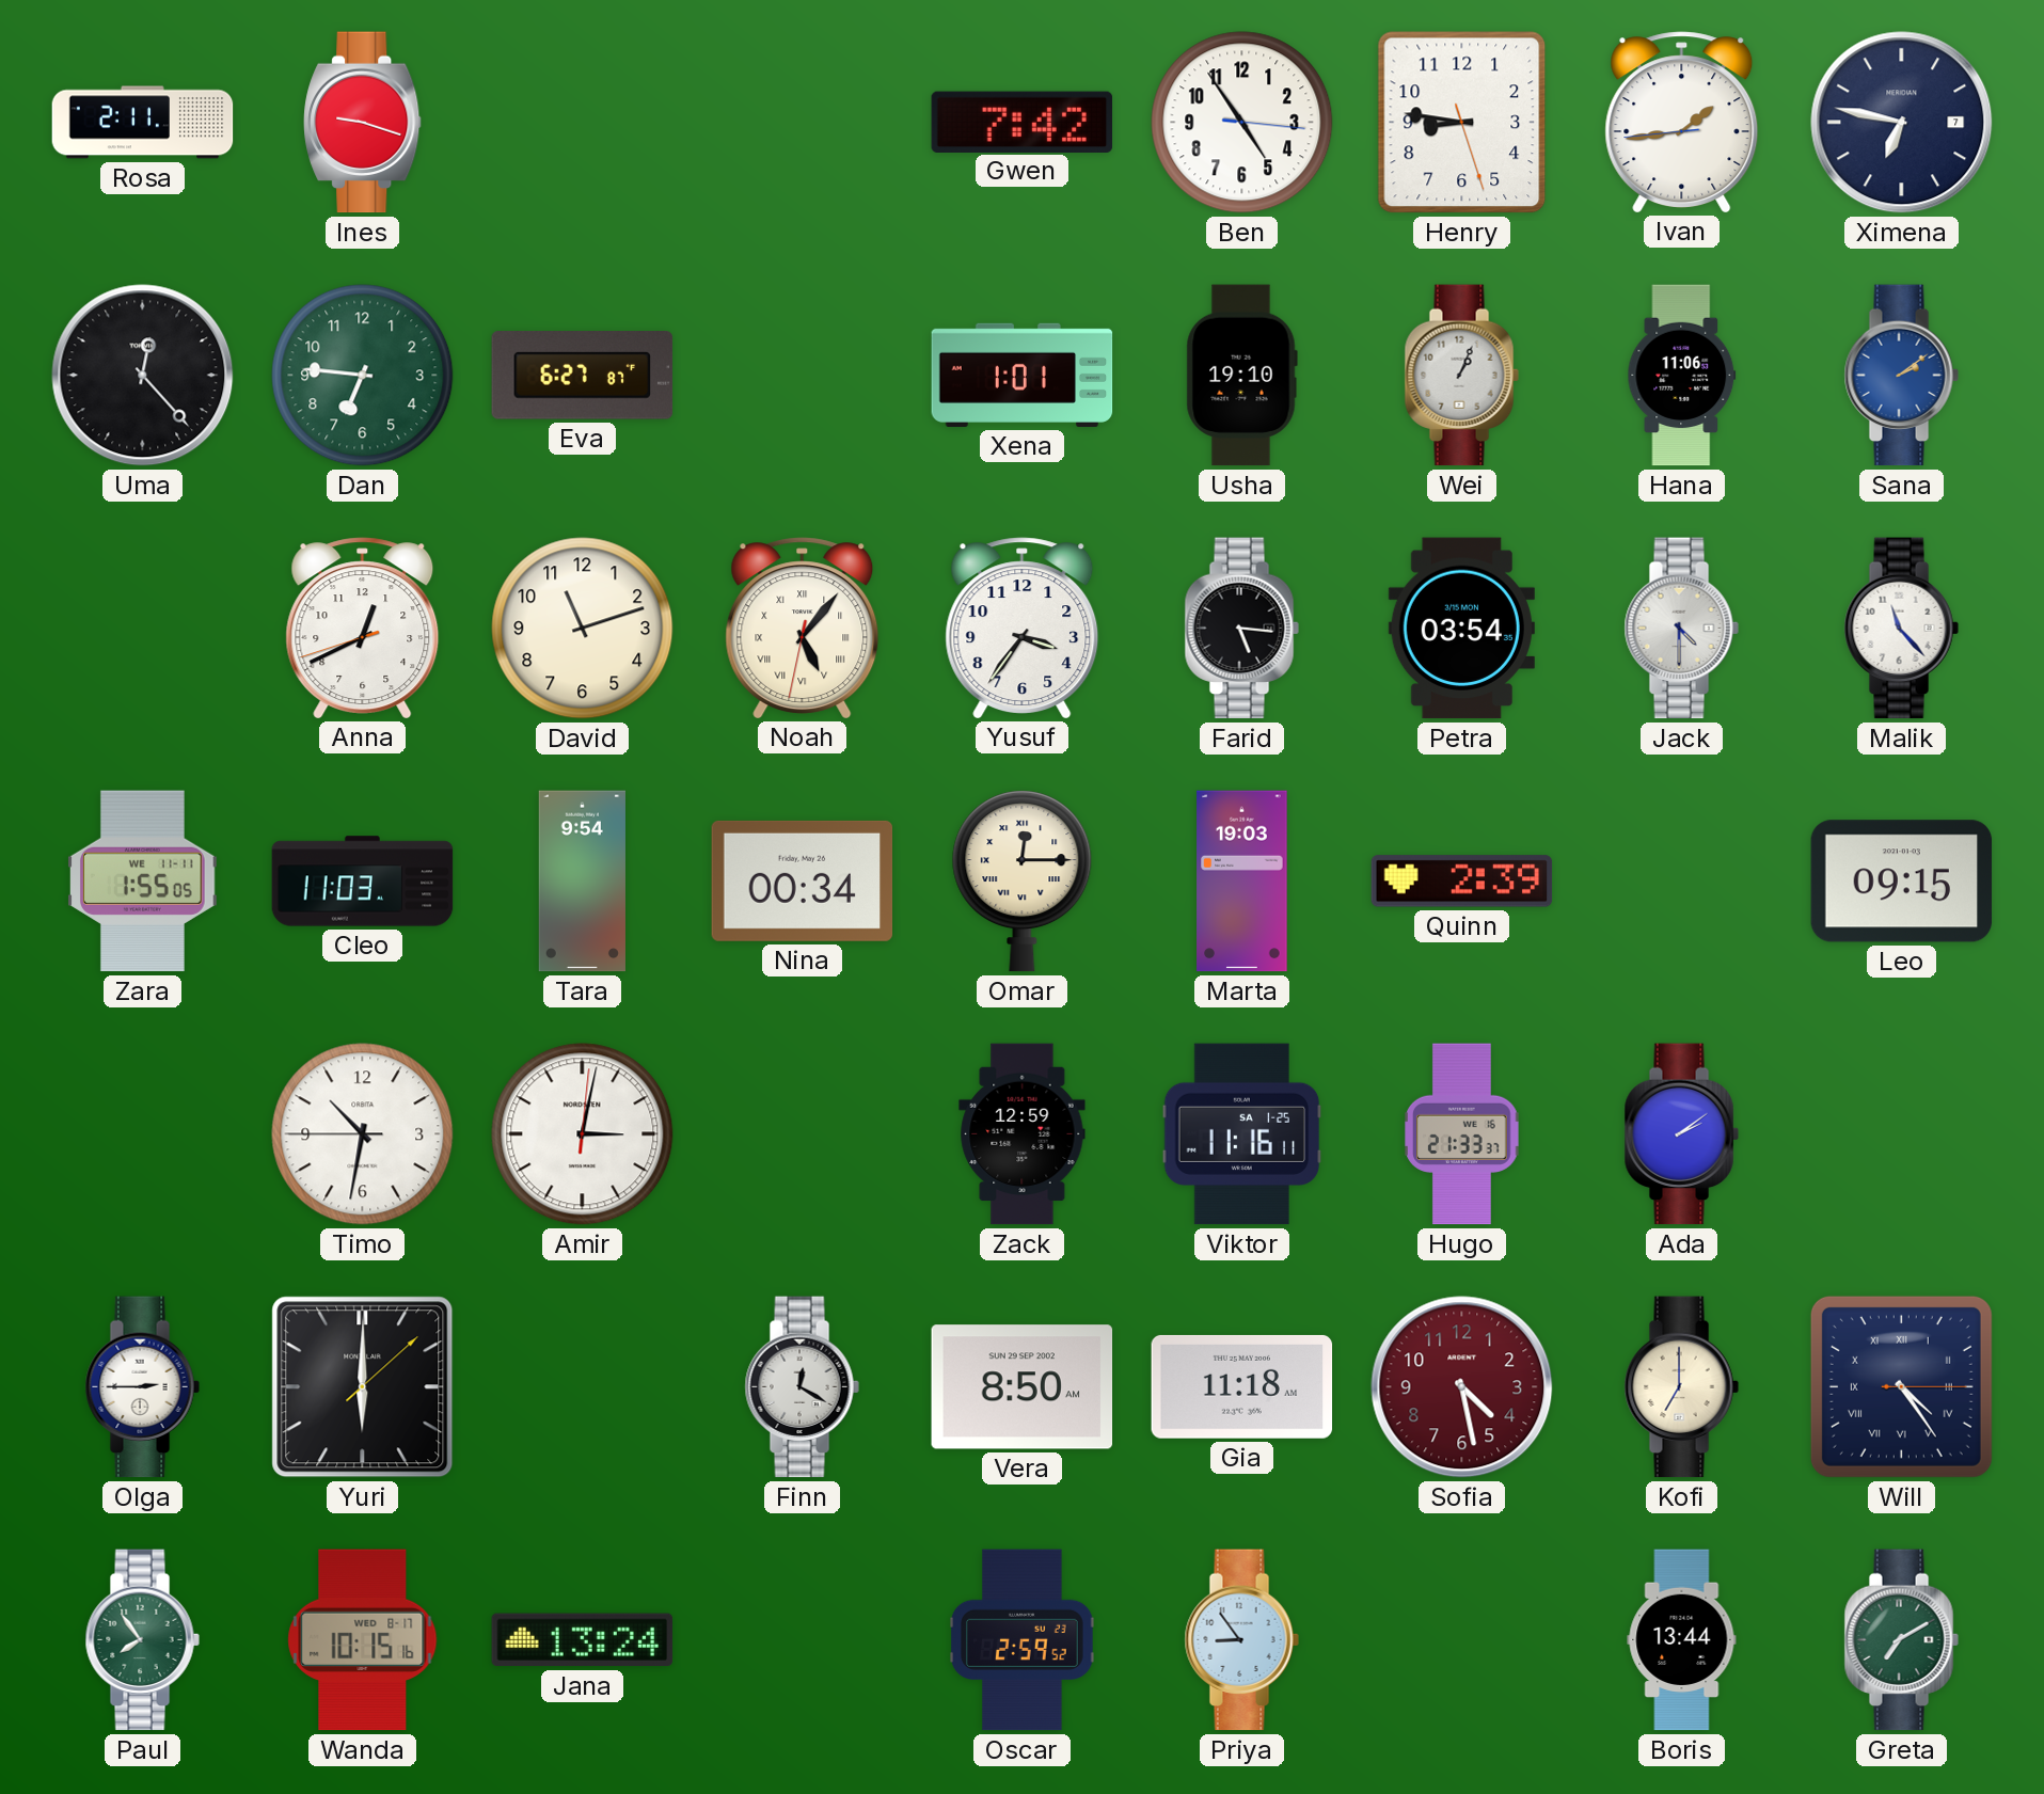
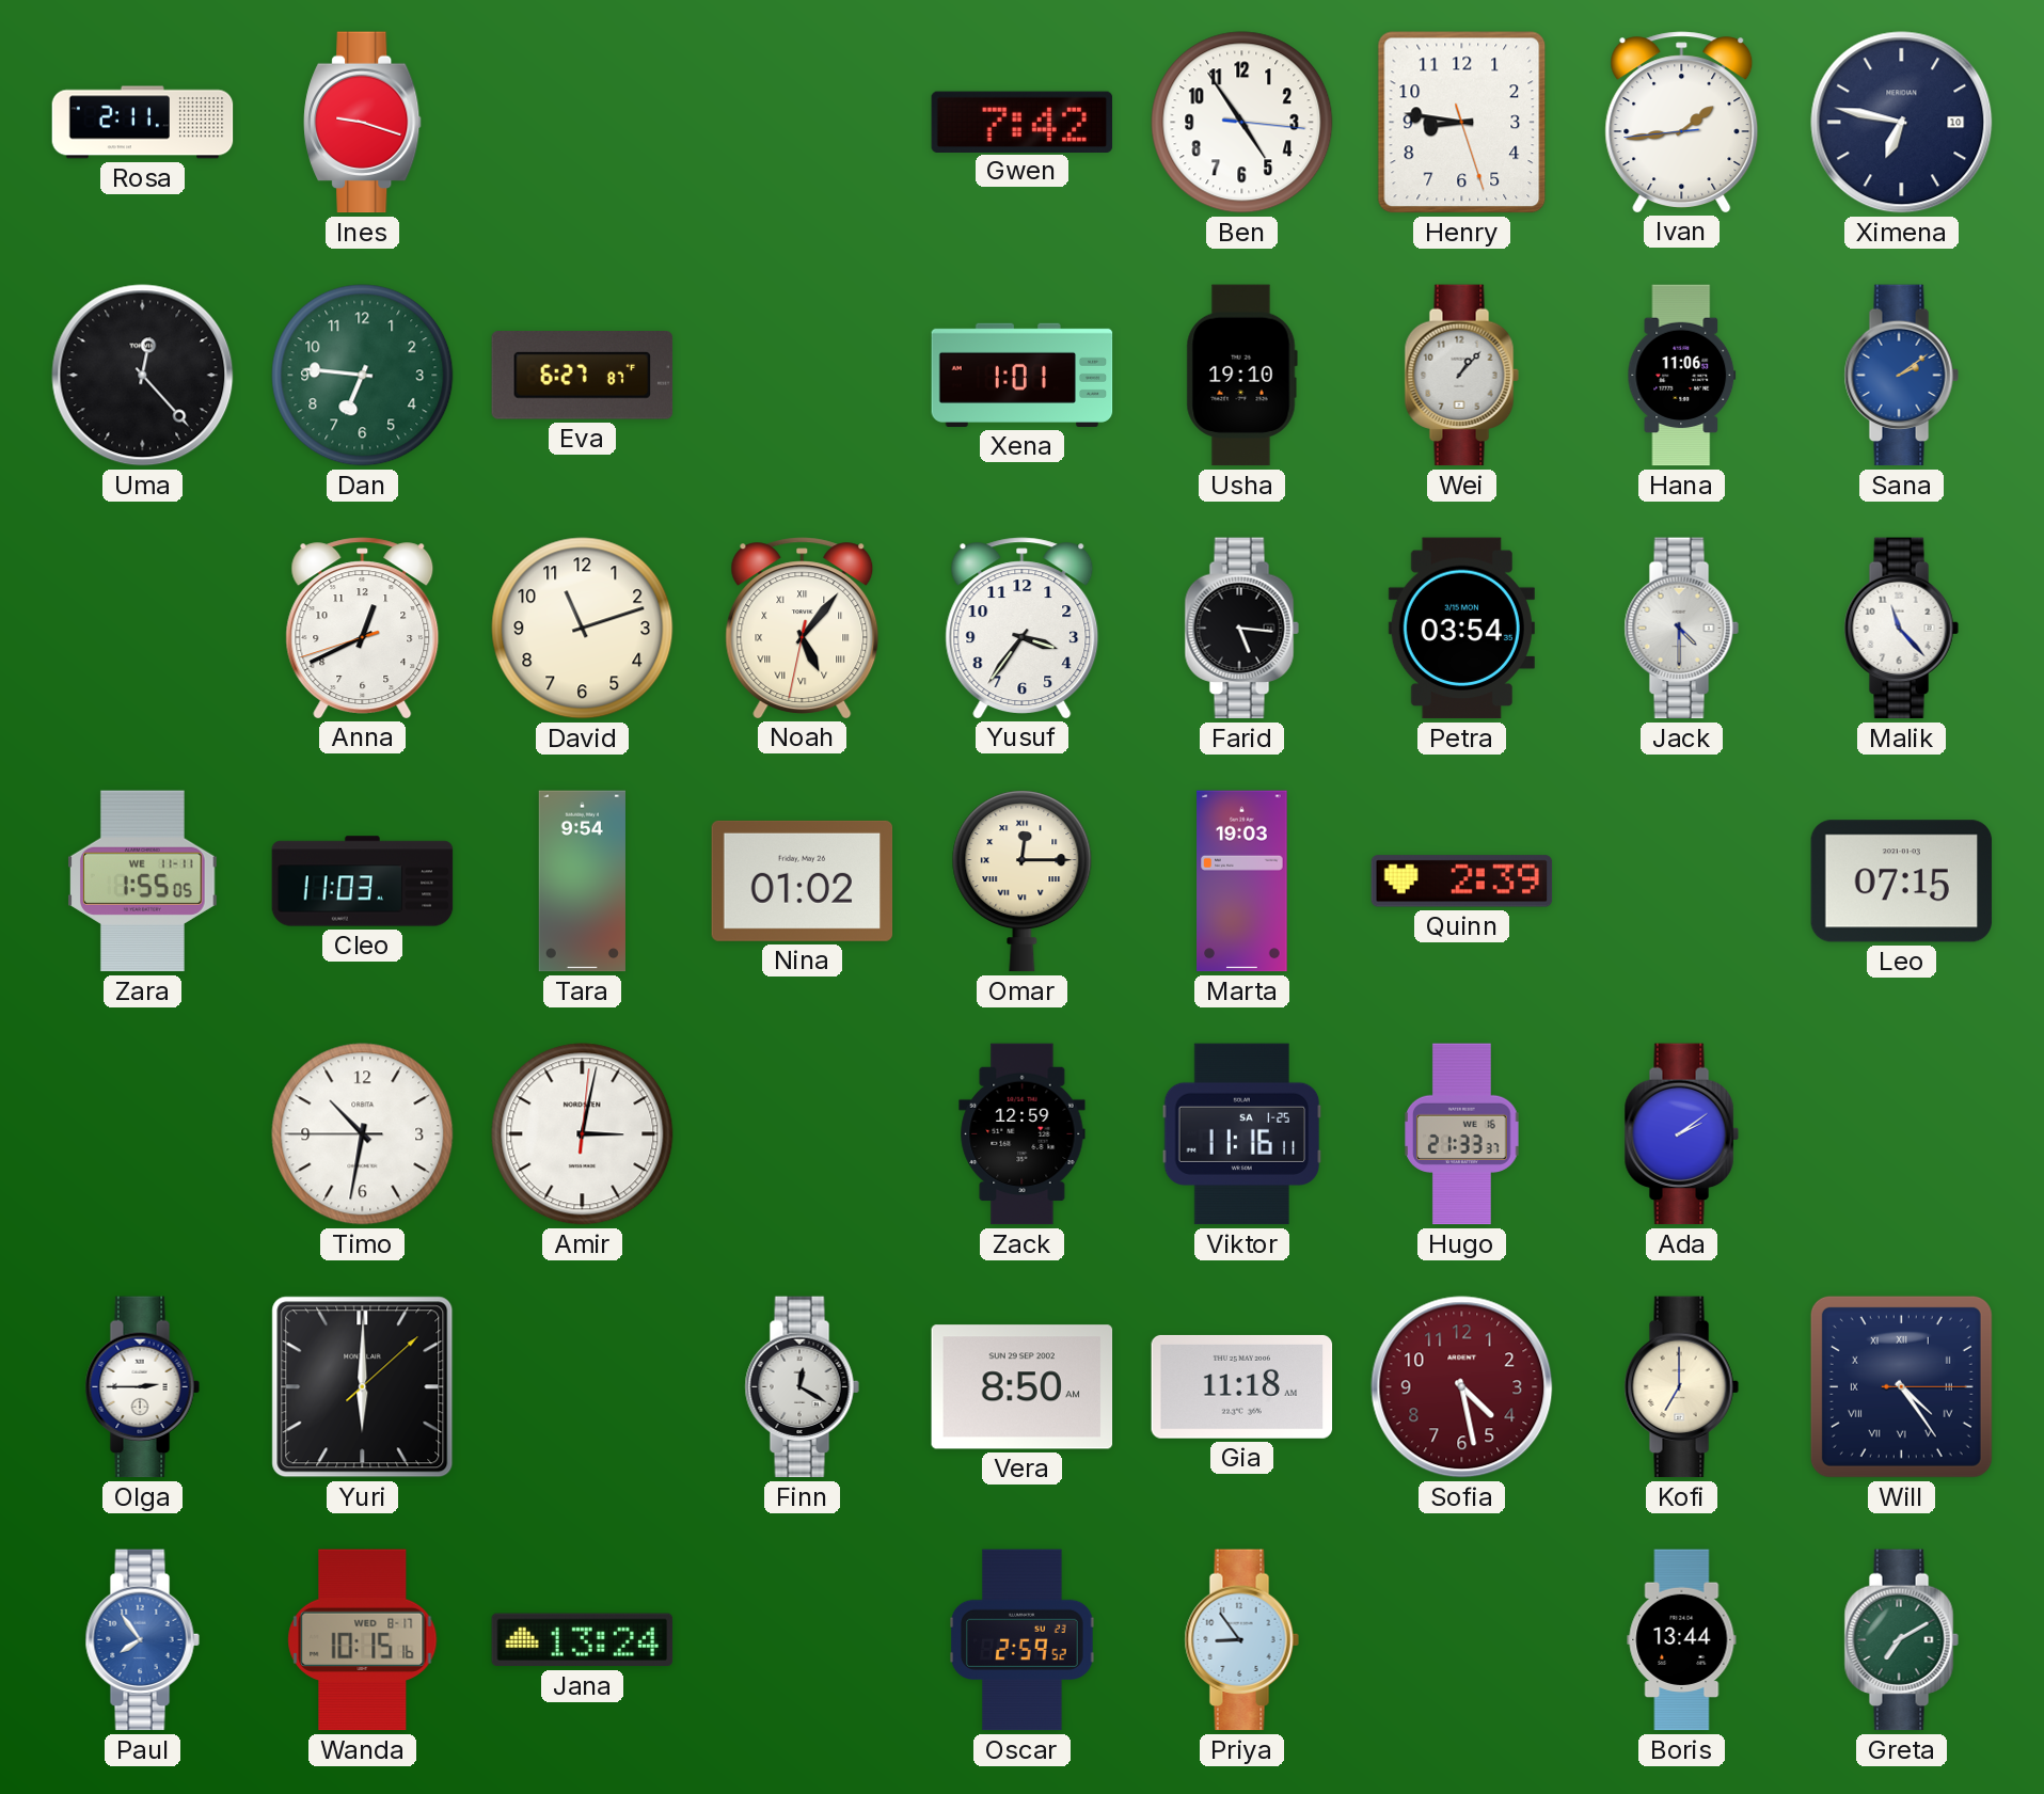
Ximena date: 7 -> 10
Wei: 1:04 -> 1:07
Nina: 00:34 -> 01:02
Leo: 09:15 -> 07:15
Paul dial: green -> blue
